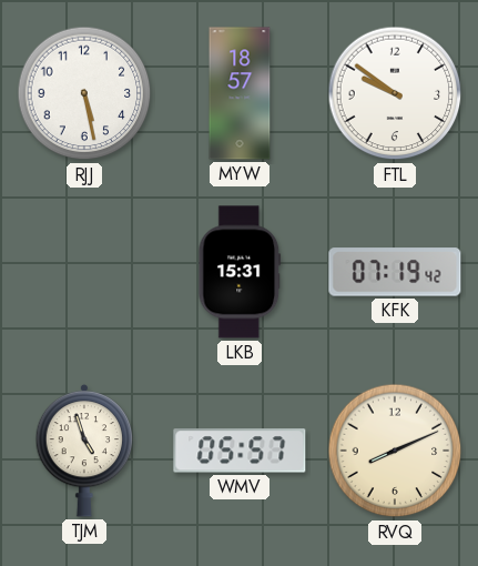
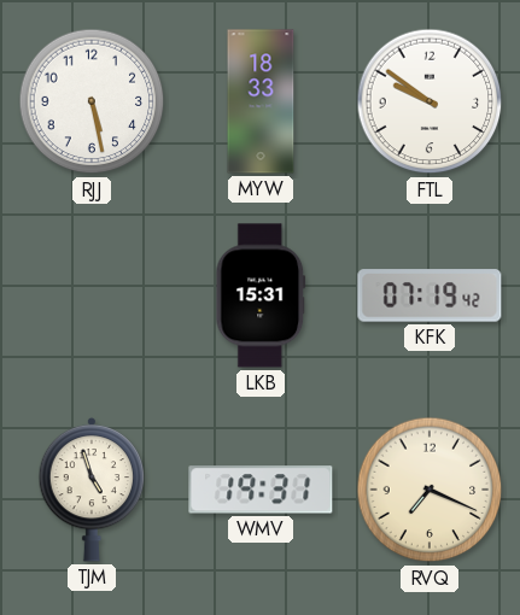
MYW: 18:57 -> 18:33
WMV: 05:57 -> 19:31
RVQ: 8:11 -> 7:19
